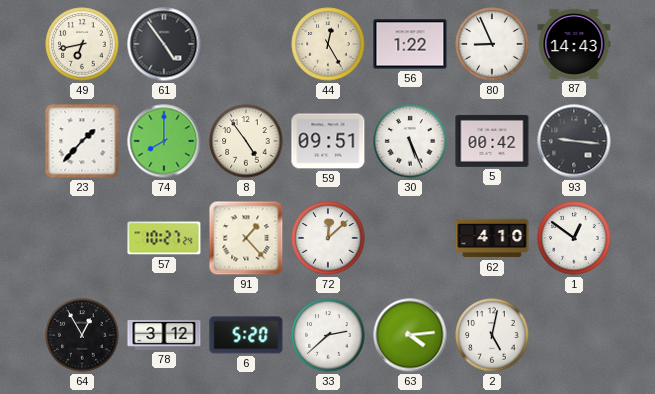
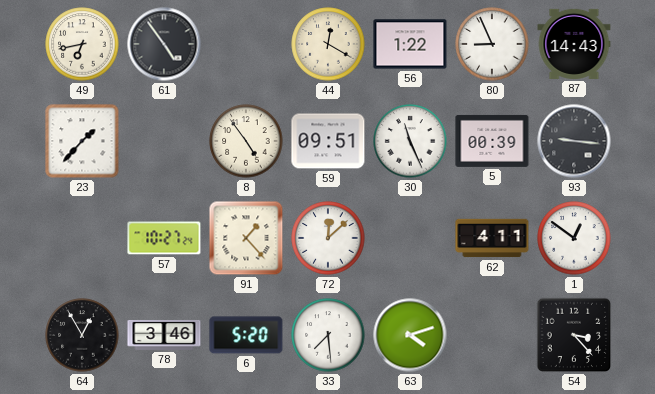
44: 12:25 -> 12:20
74: 8:00 -> none
30: 5:26 -> 11:26
5: 00:42 -> 00:39
62: 4:10 -> 4:11
78: 3:12 -> 3:46
33: 2:38 -> 7:29
63: 4:14 -> 4:12
2: 5:02 -> none
54: none -> 3:23
